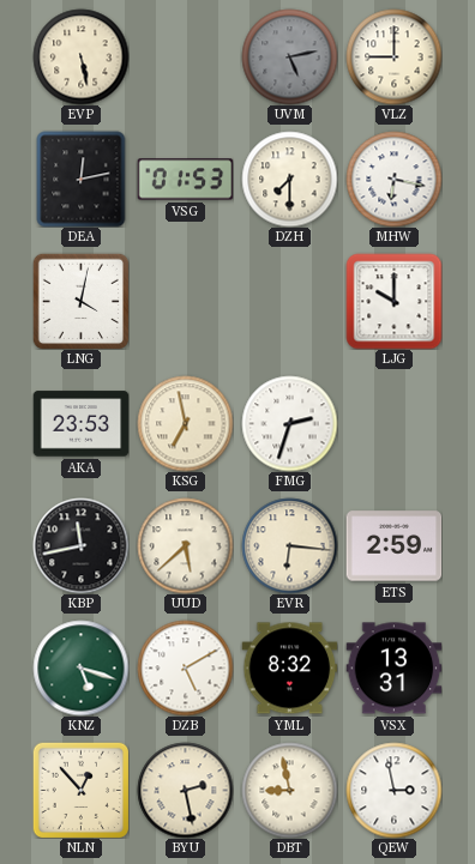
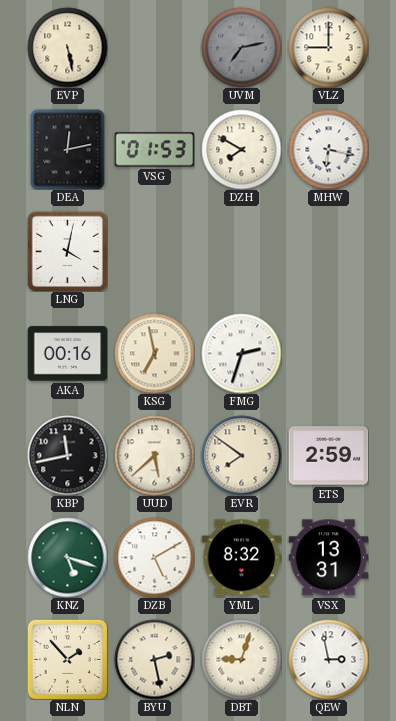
UVM: 5:13 -> 7:13
DZH: 7:30 -> 7:50
LJG: 10:00 -> none
AKA: 23:53 -> 00:16
EVR: 6:16 -> 7:51
NLN: 12:53 -> 1:53
DBT: 8:58 -> 9:03
